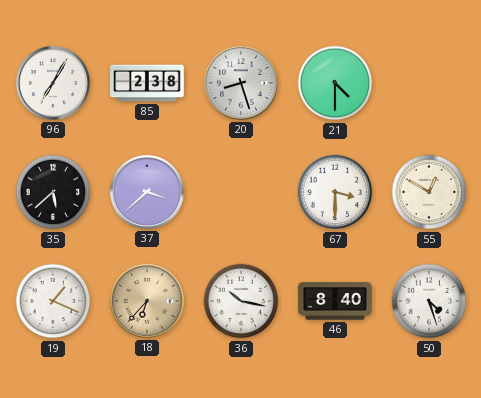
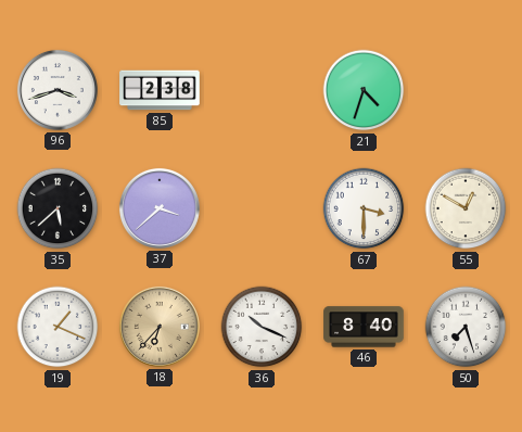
96: 7:05 -> 3:42
20: 8:27 -> none
21: 4:30 -> 4:33
36: 10:17 -> 10:19
50: 4:27 -> 7:27
